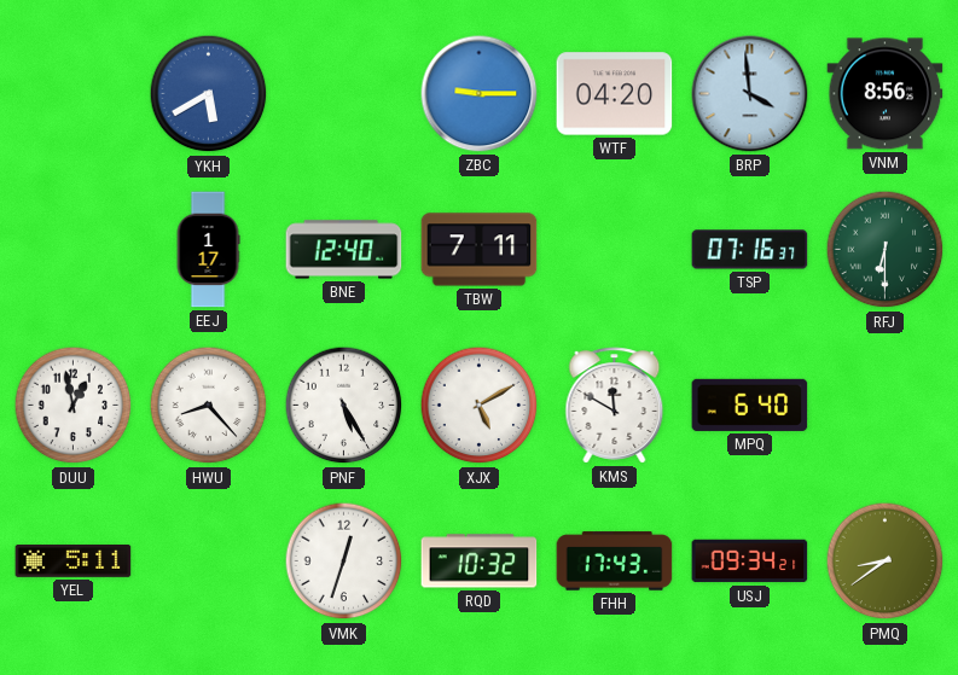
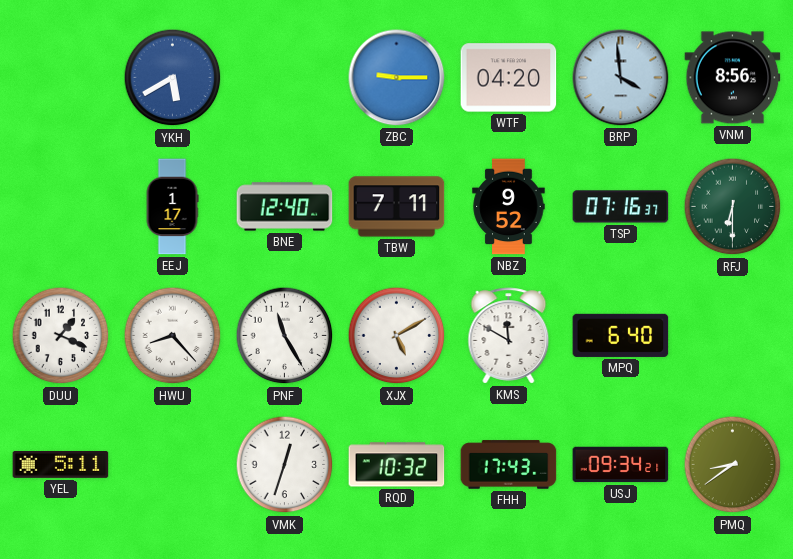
NBZ: none -> 9:52
DUU: 12:58 -> 1:19
PNF: 5:25 -> 11:25
